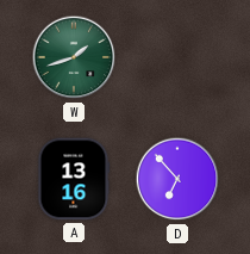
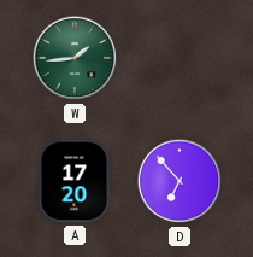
W: 1:42 -> 1:44
A: 13:16 -> 17:20
